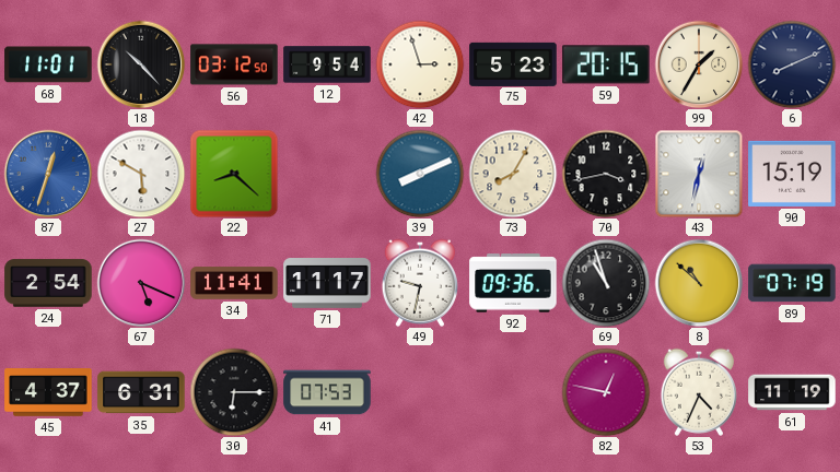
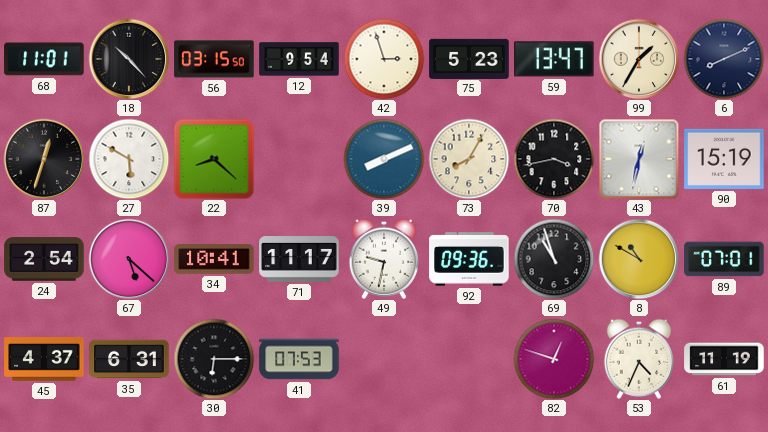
56: 03:12 -> 03:15
59: 20:15 -> 13:47
87 dial: blue -> black
67: 5:19 -> 5:22
34: 11:41 -> 10:41
8: 10:52 -> 10:50
89: 07:19 -> 07:01
82: 12:47 -> 12:48
